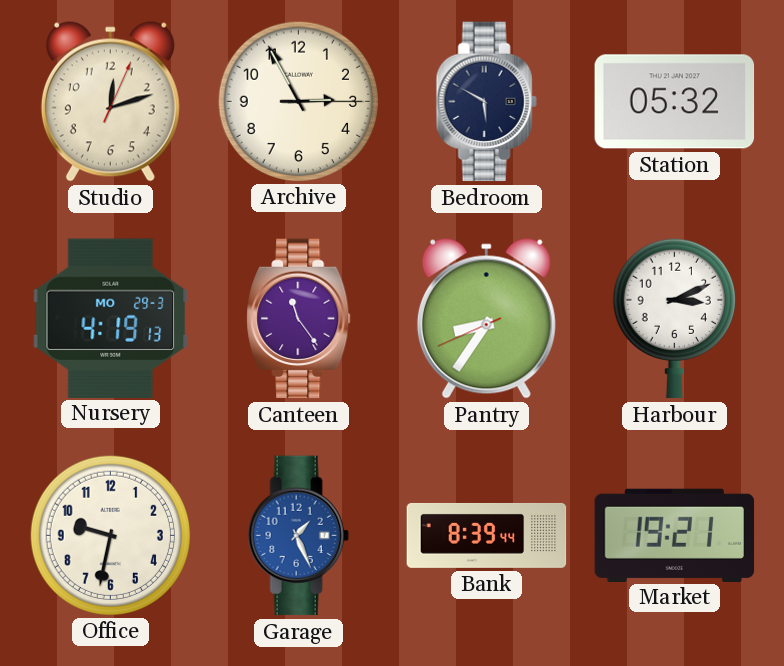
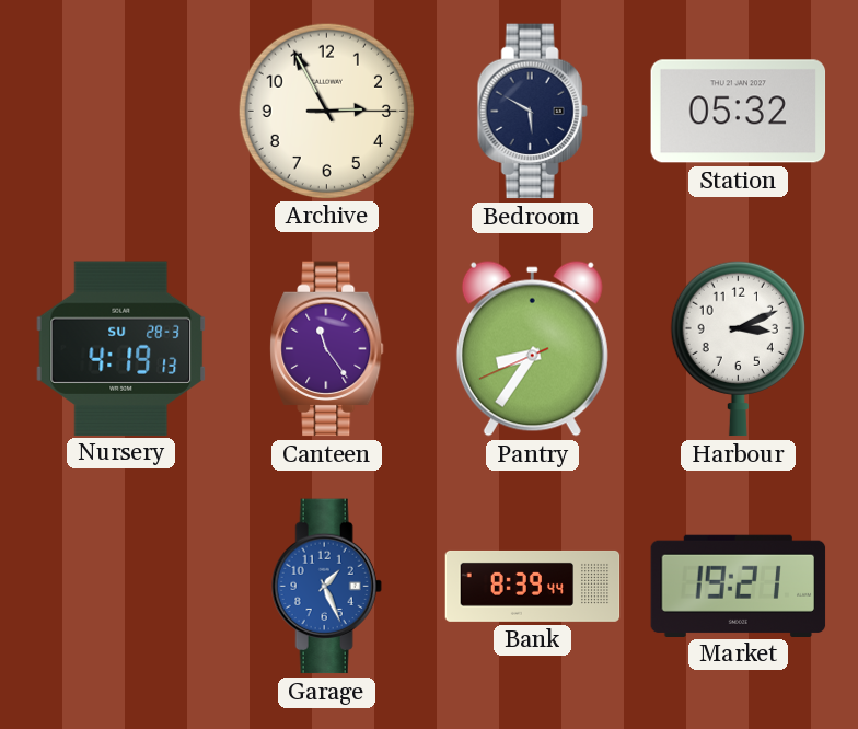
Studio: 12:12 -> none
Nursery date: MO 29-3 -> SU 28-3
Office: 9:32 -> none
